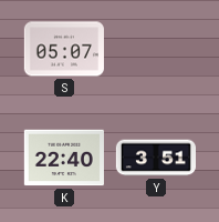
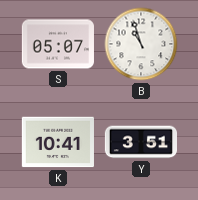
B: none -> 10:57
K: 22:40 -> 10:41
